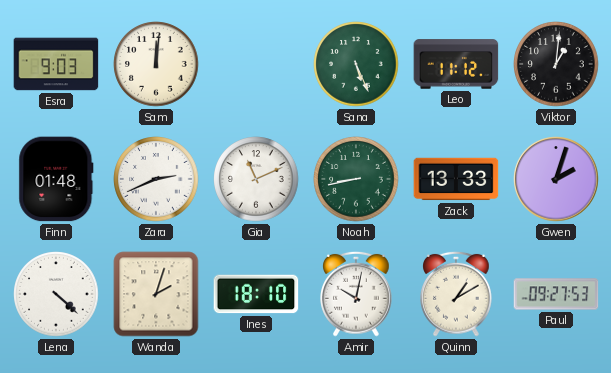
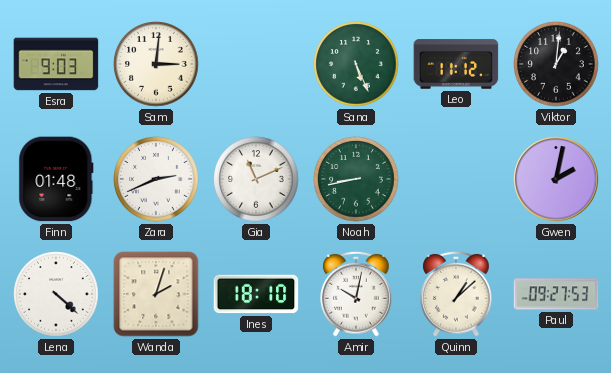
Sam: 12:01 -> 3:01
Zack: 13:33 -> none
Gwen: 2:03 -> 2:02
Quinn: 1:10 -> 1:08
